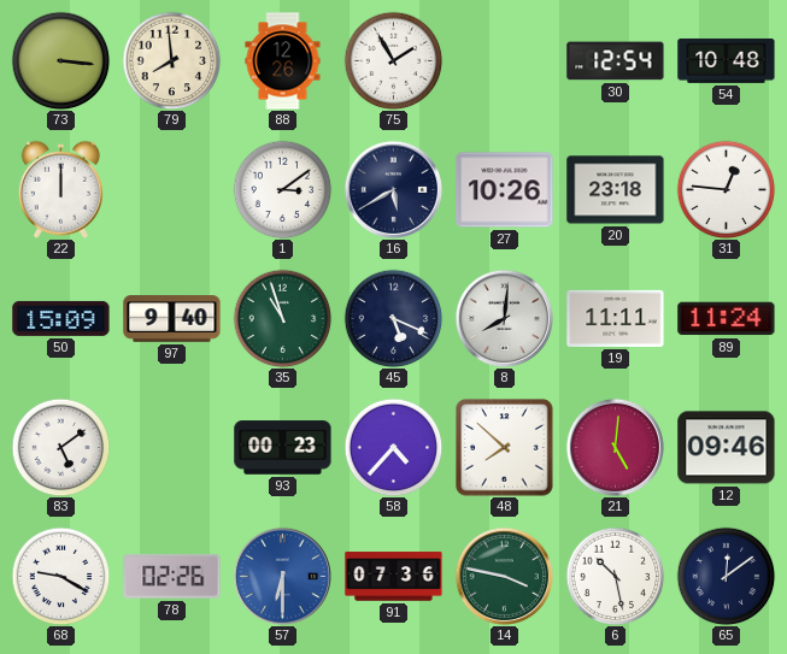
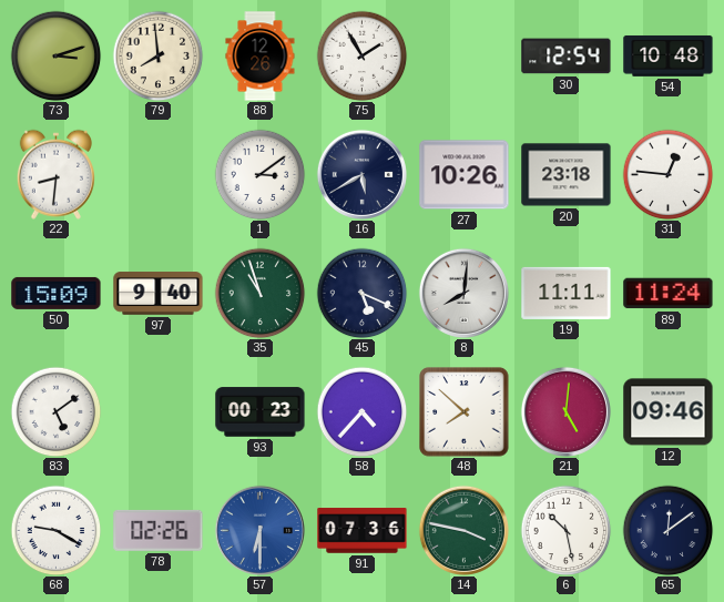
73: 3:16 -> 3:12
22: 12:00 -> 8:31
